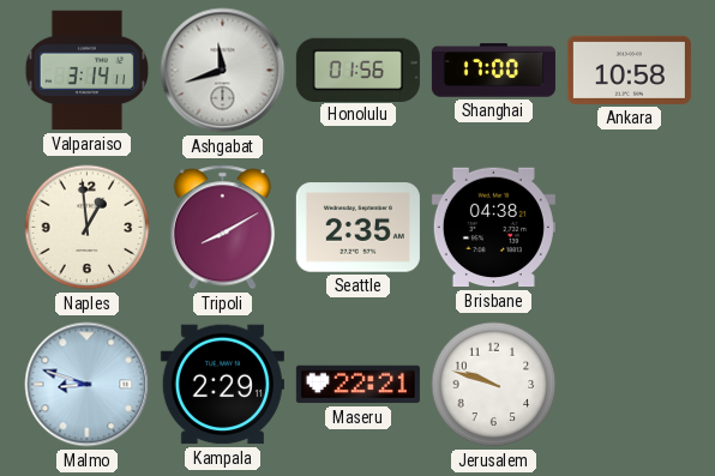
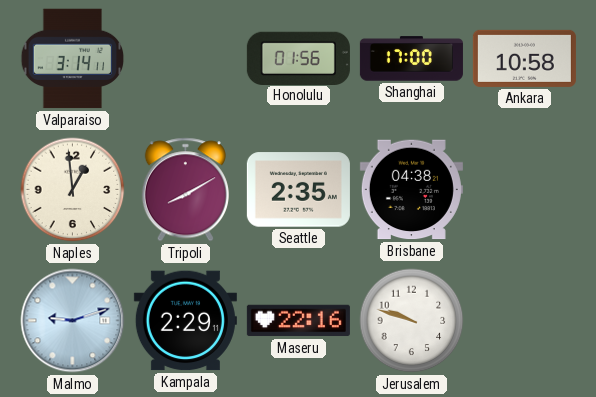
Ashgabat: 11:42 -> none
Malmo: 8:48 -> 9:12
Maseru: 22:21 -> 22:16
